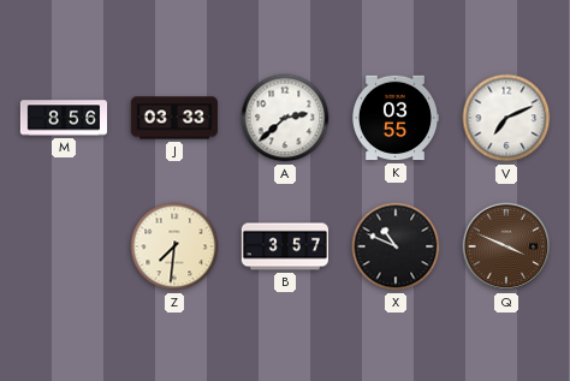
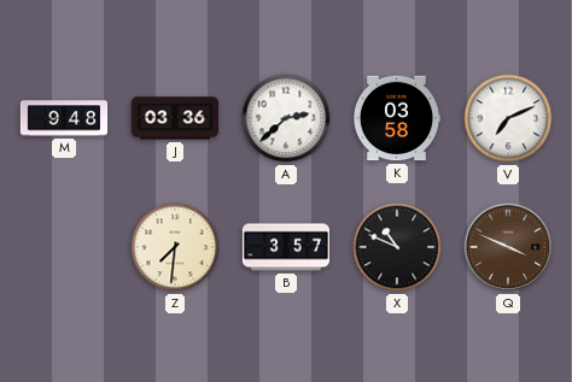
M: 8:56 -> 9:48
J: 03:33 -> 03:36
K: 03:55 -> 03:58
